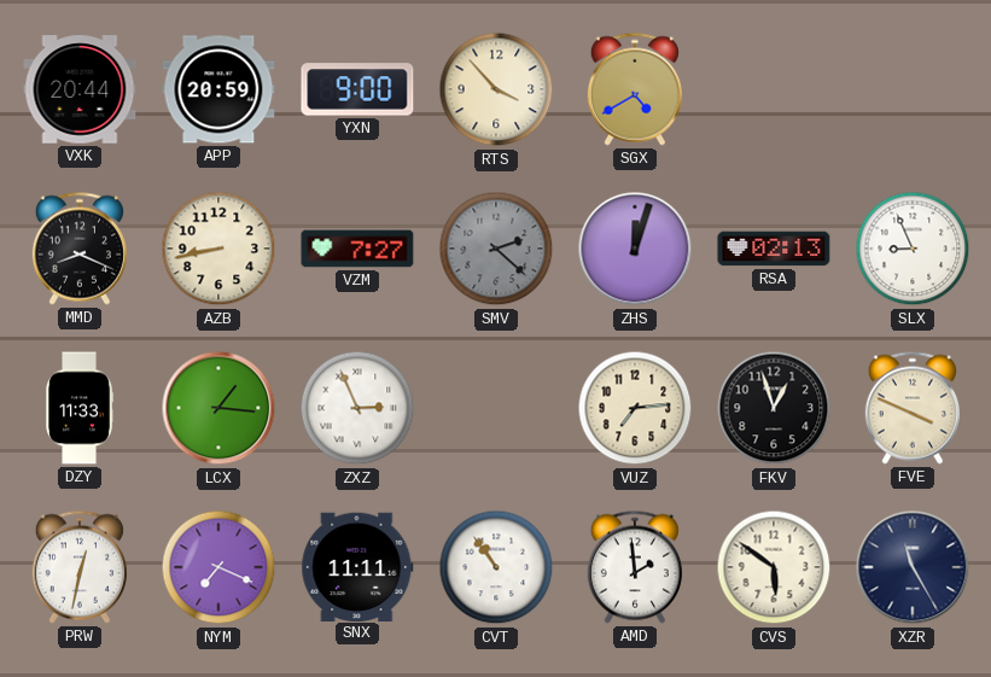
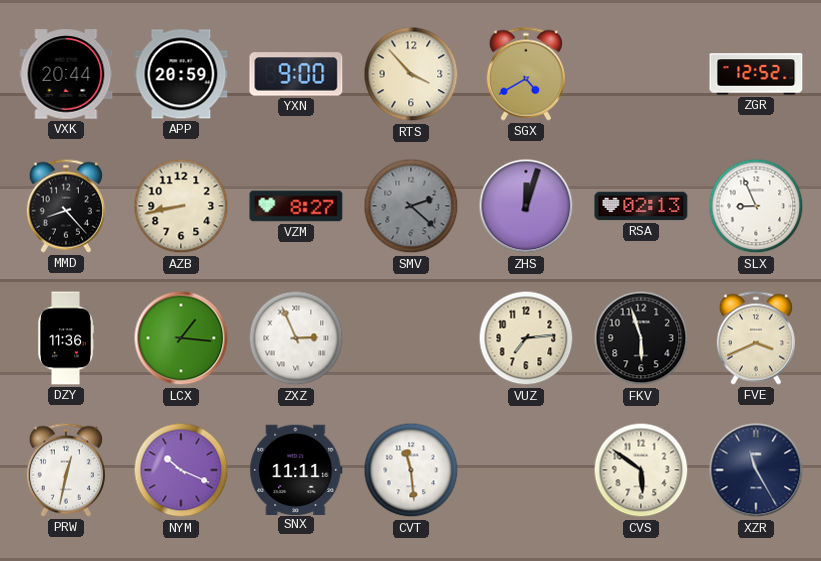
ZGR: none -> 12:52
MMD: 8:19 -> 8:23
VZM: 7:27 -> 8:27
DZY: 11:33 -> 11:36
FKV: 12:57 -> 5:57
FVE: 3:49 -> 3:41
NYM: 7:19 -> 10:19
CVT: 10:54 -> 11:29
AMD: 1:59 -> none
